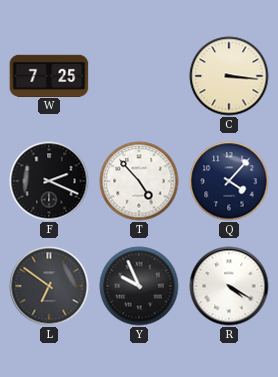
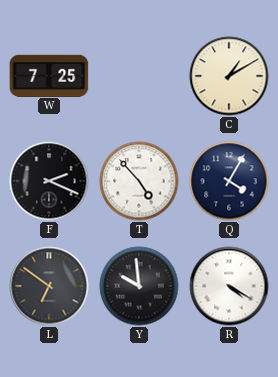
C: 3:16 -> 1:10
Q: 4:07 -> 4:05
Y: 9:56 -> 9:59
